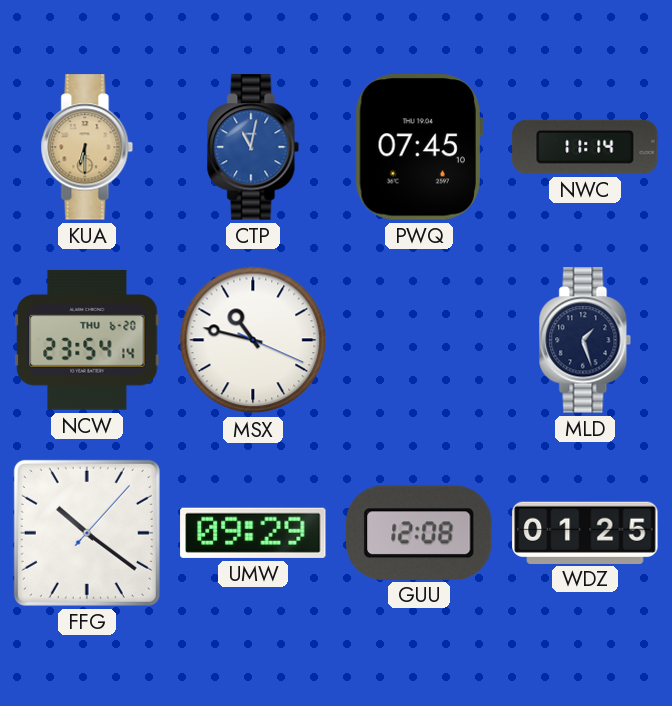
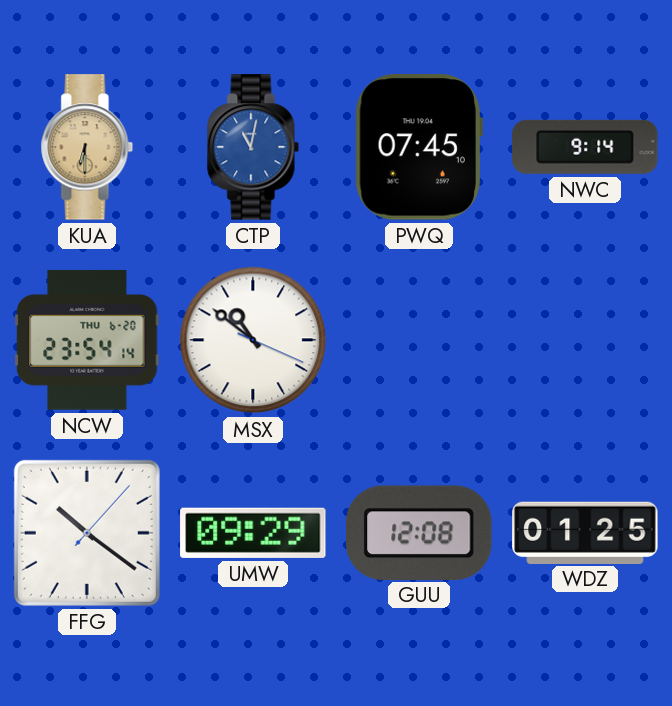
NWC: 11:14 -> 9:14
MSX: 10:47 -> 10:51
MLD: 1:27 -> none
